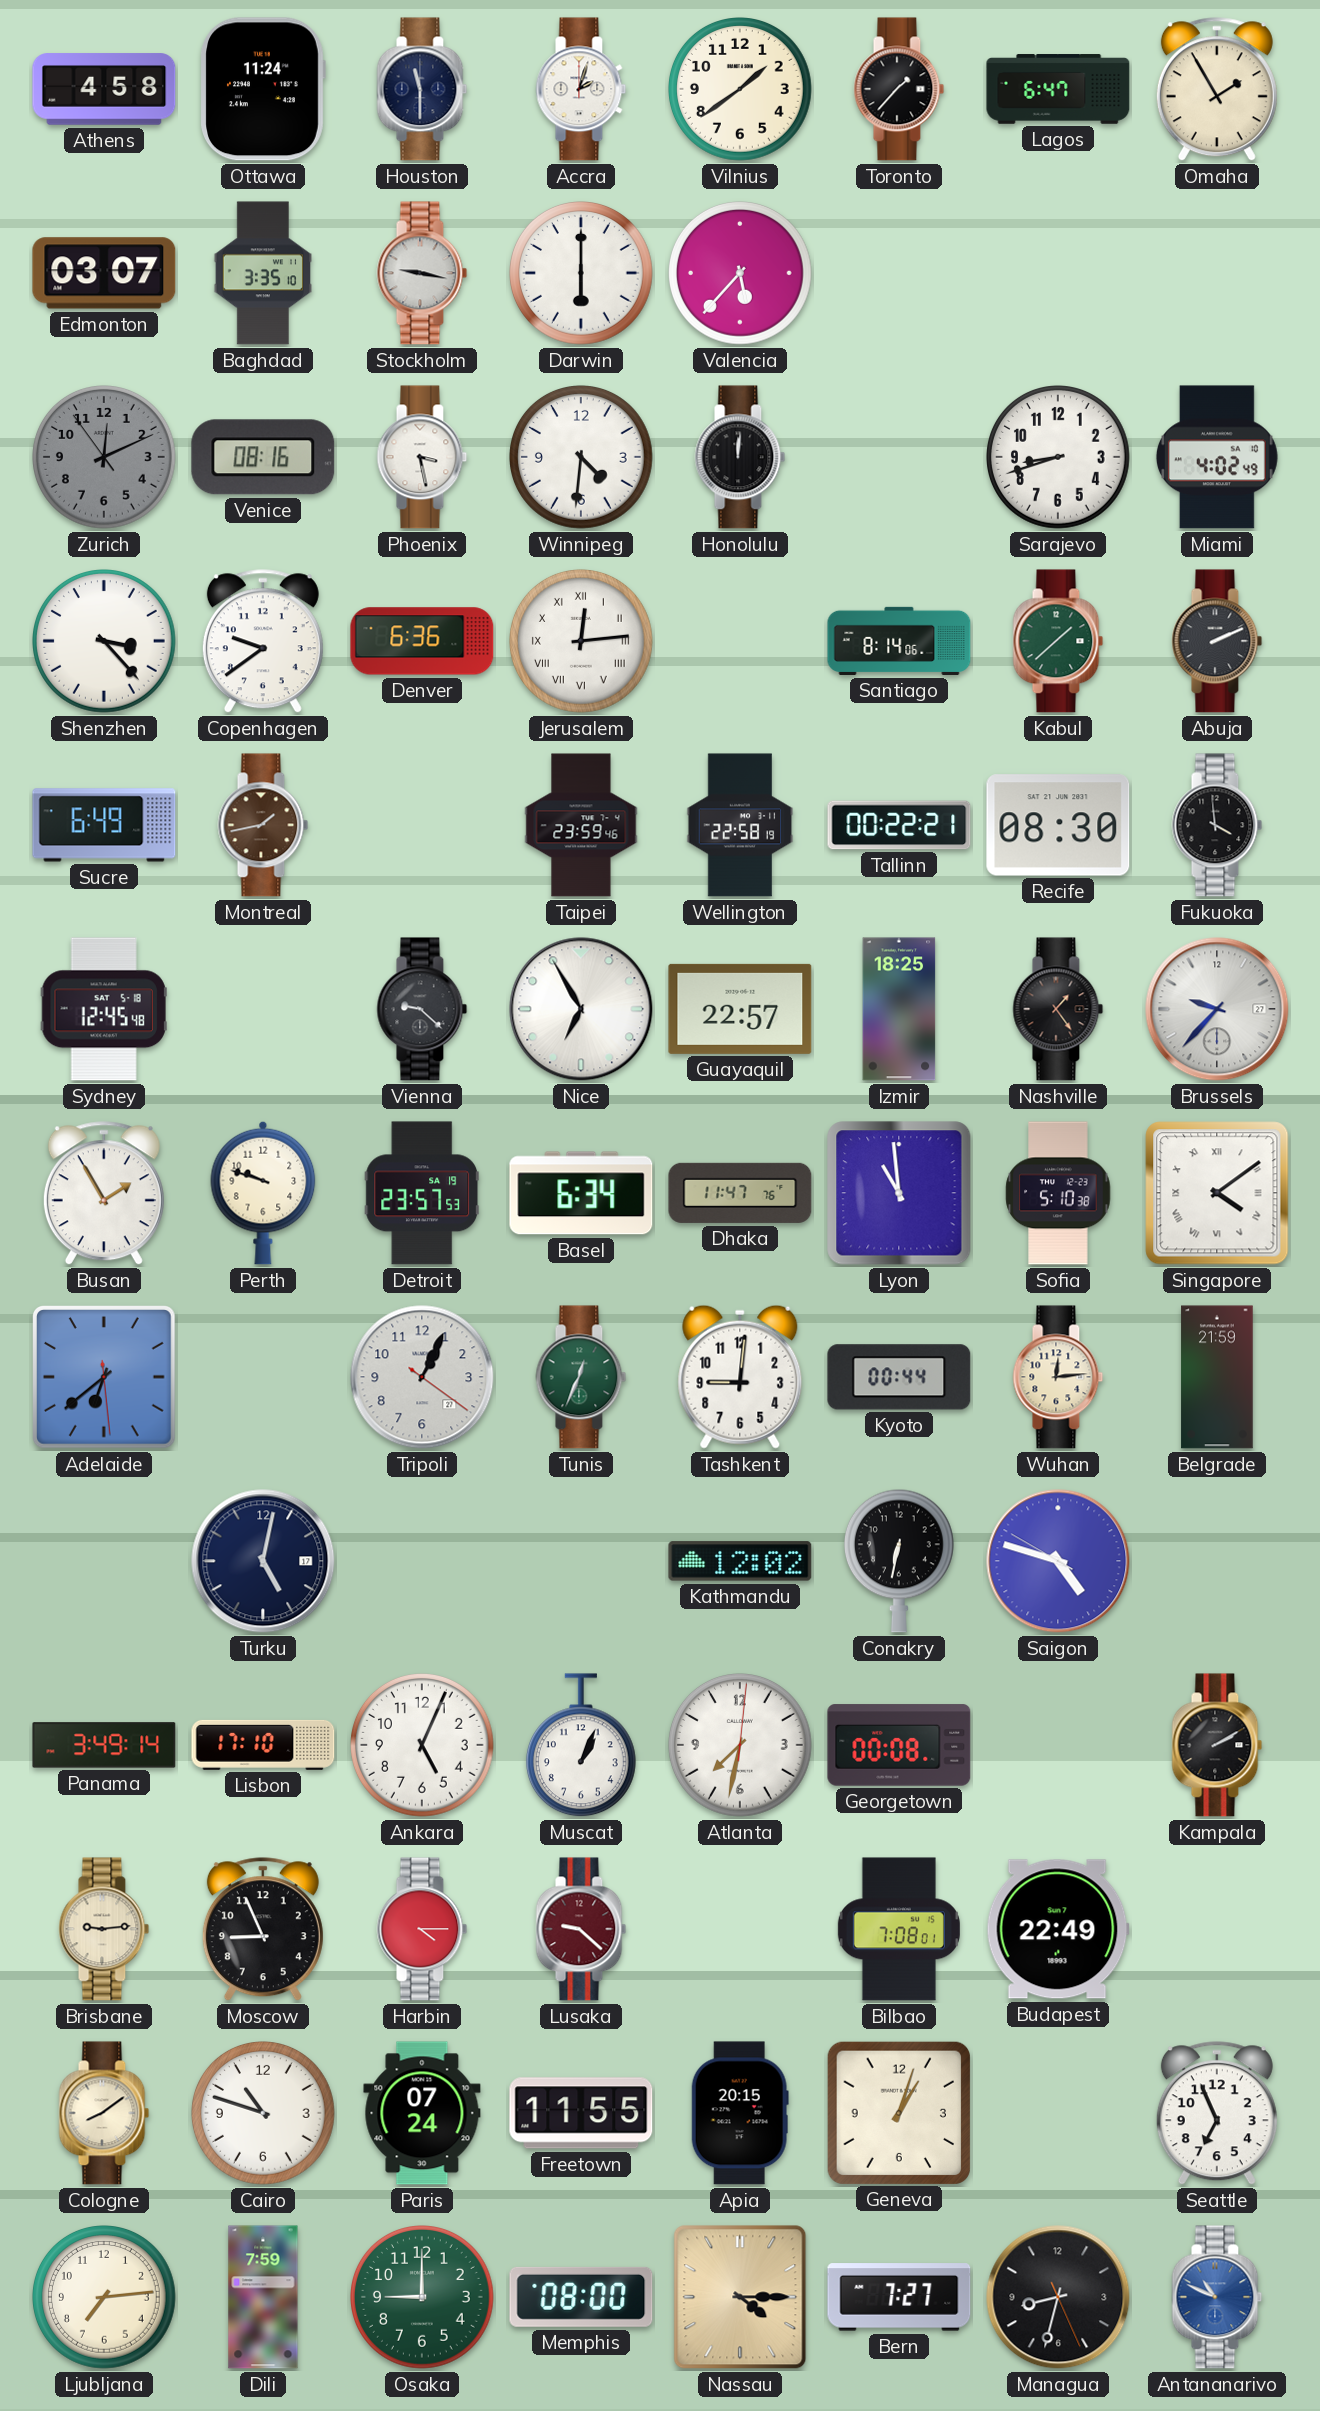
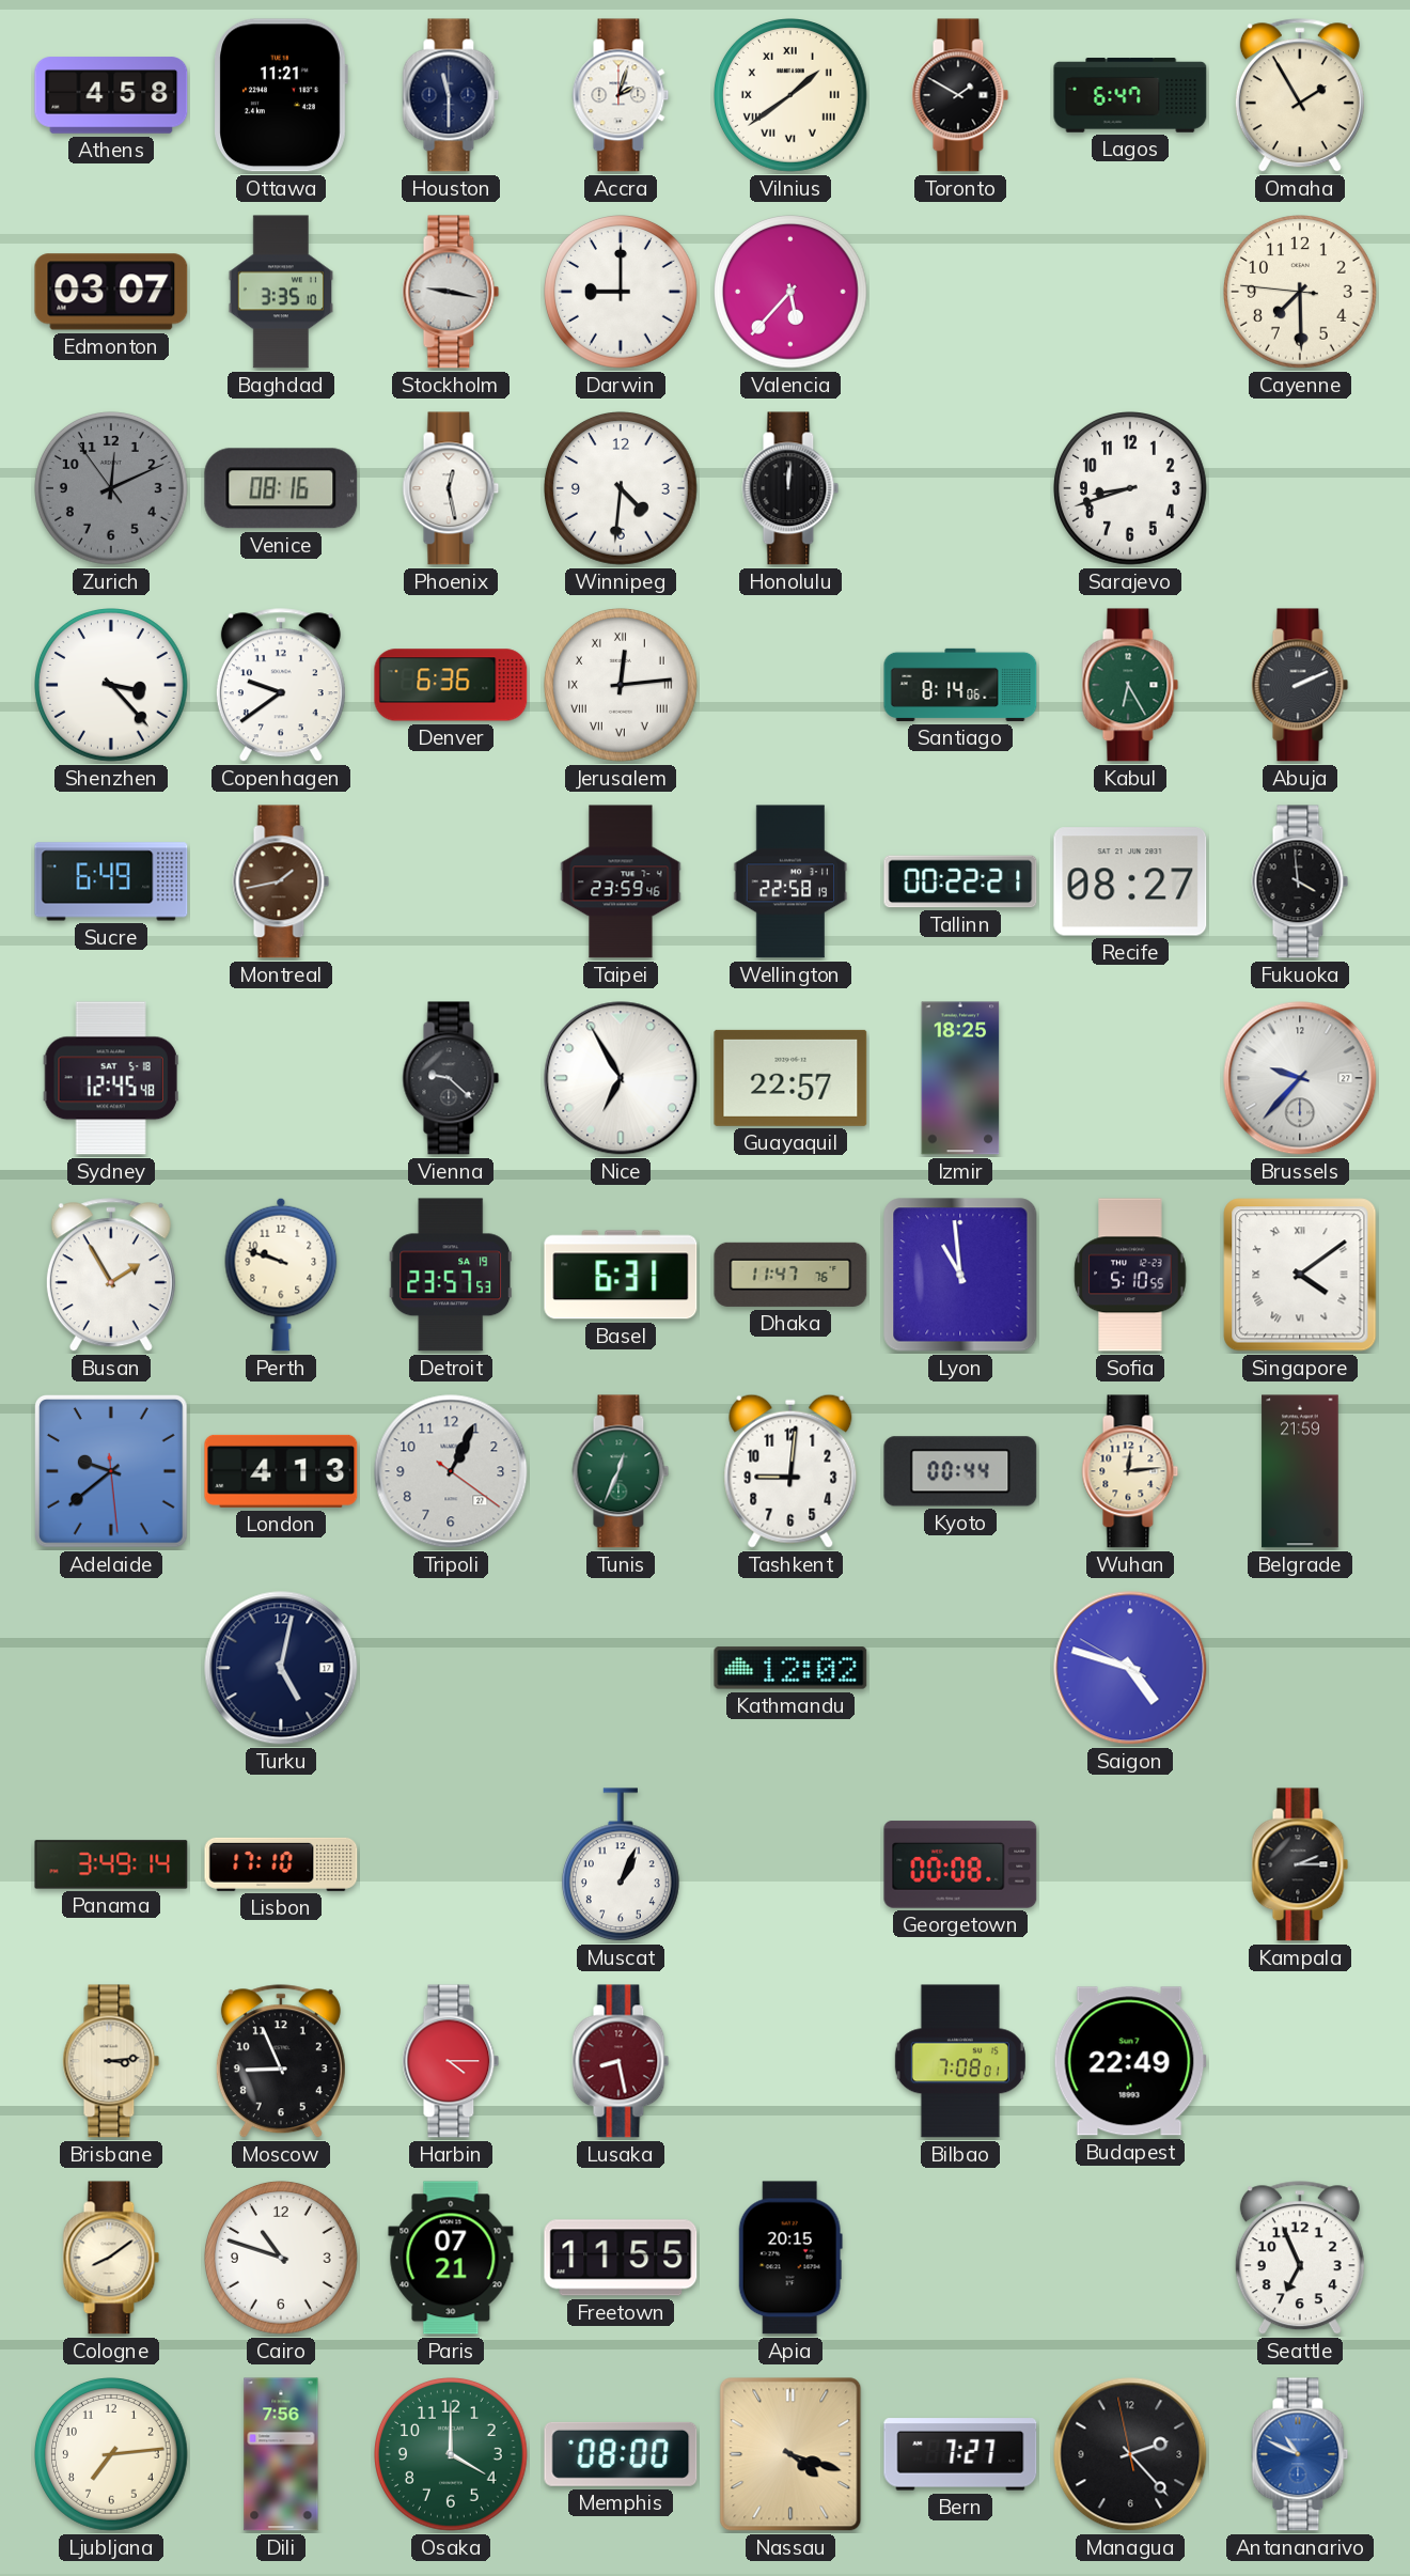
Ottawa: 11:24 -> 11:21
Vilnius numerals: Arabic -> Roman
Toronto: 1:37 -> 1:50
Darwin: 6:00 -> 9:00
Cayenne: none -> 7:29
Phoenix: 3:28 -> 12:28
Miami: 4:02 -> none
Kabul: 1:38 -> 6:25
Recife: 08:30 -> 08:27
Nashville: 1:24 -> none
Basel: 6:34 -> 6:31
Sofia: 5:10:38 -> 5:10:55
Adelaide: 6:38 -> 9:38
London: none -> 4:13
Conakry: 6:32 -> none
Ankara: 5:04 -> none
Atlanta: 7:32 -> none
Kampala: 2:10 -> 2:15
Brisbane: 9:14 -> 3:14
Lusaka: 9:22 -> 8:28
Paris: 07:24 -> 07:21
Geneva: 1:03 -> none
Dili: 7:59 -> 7:56
Osaka: 9:00 -> 4:00
Nassau: 4:15 -> 4:18
Managua: 8:32 -> 2:22
